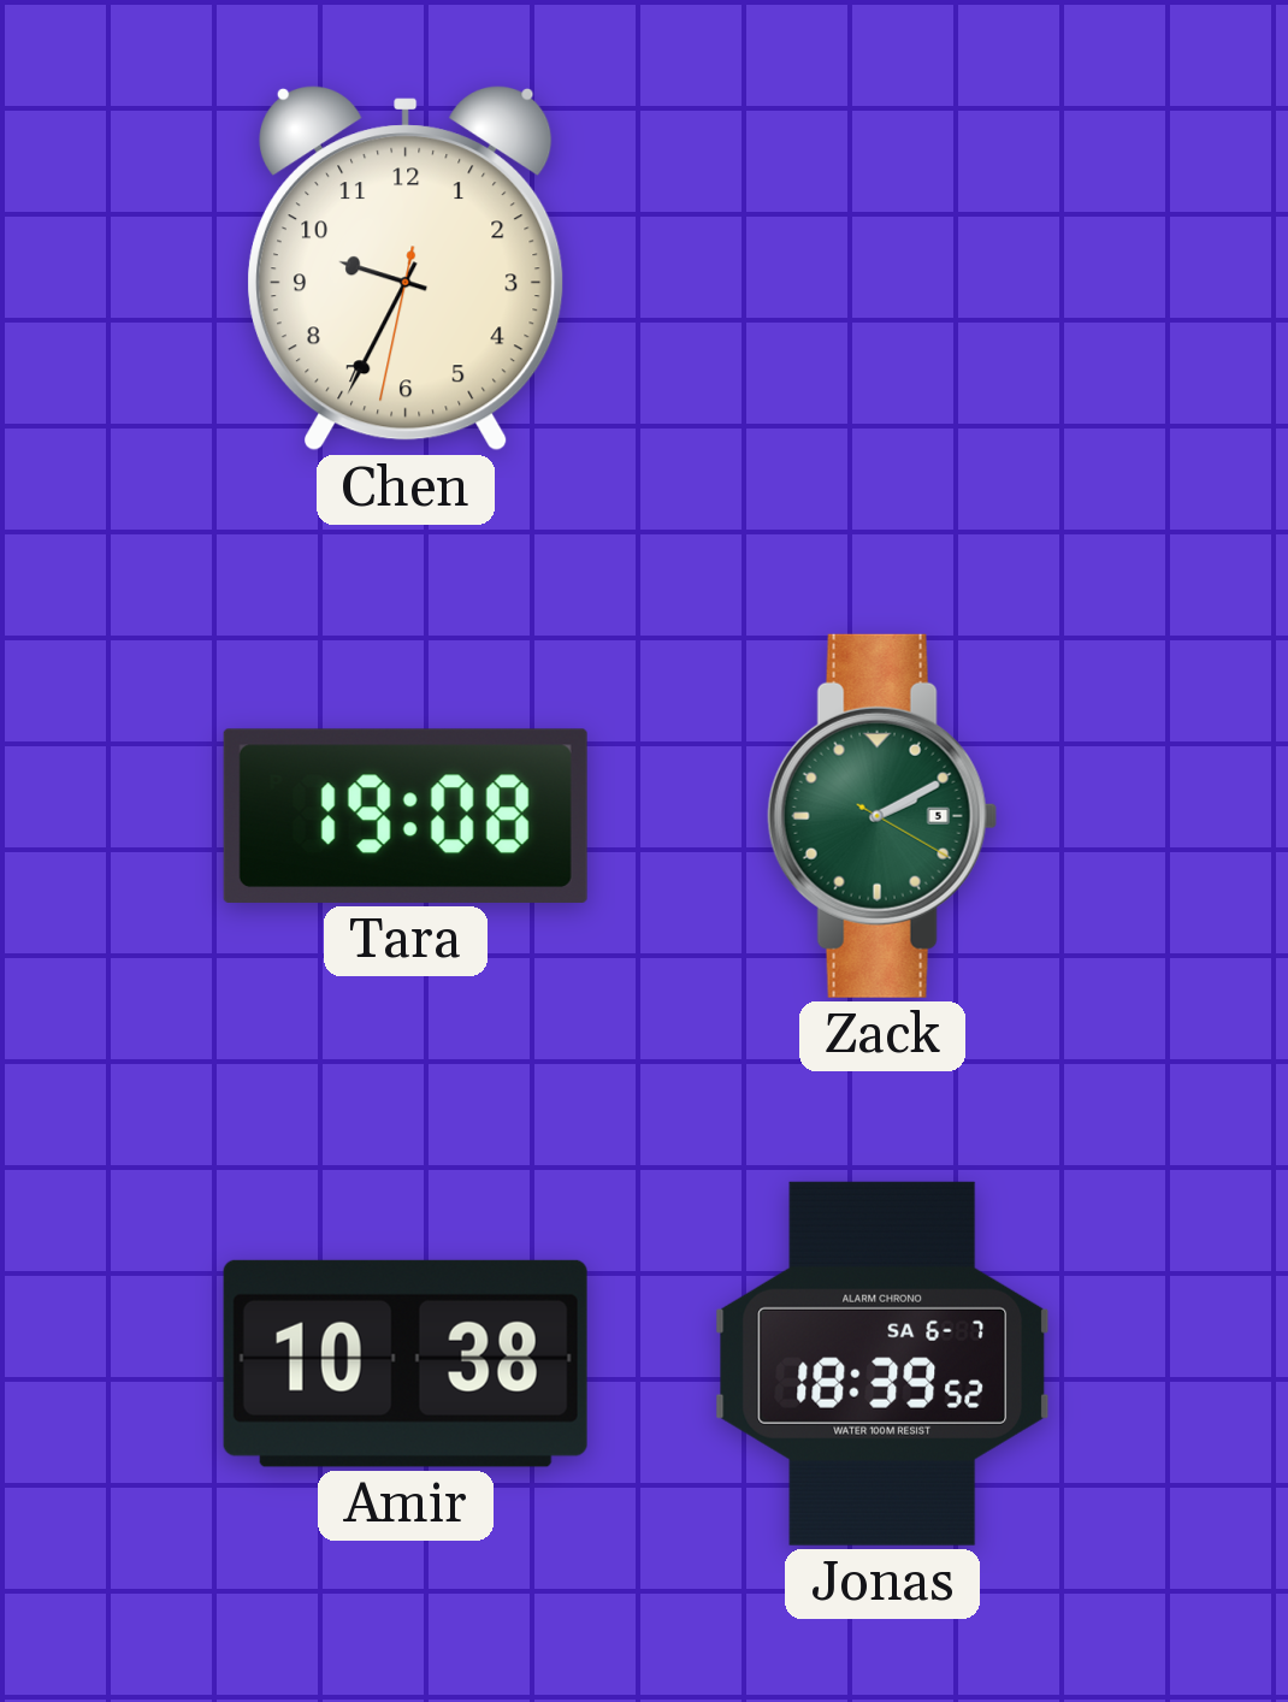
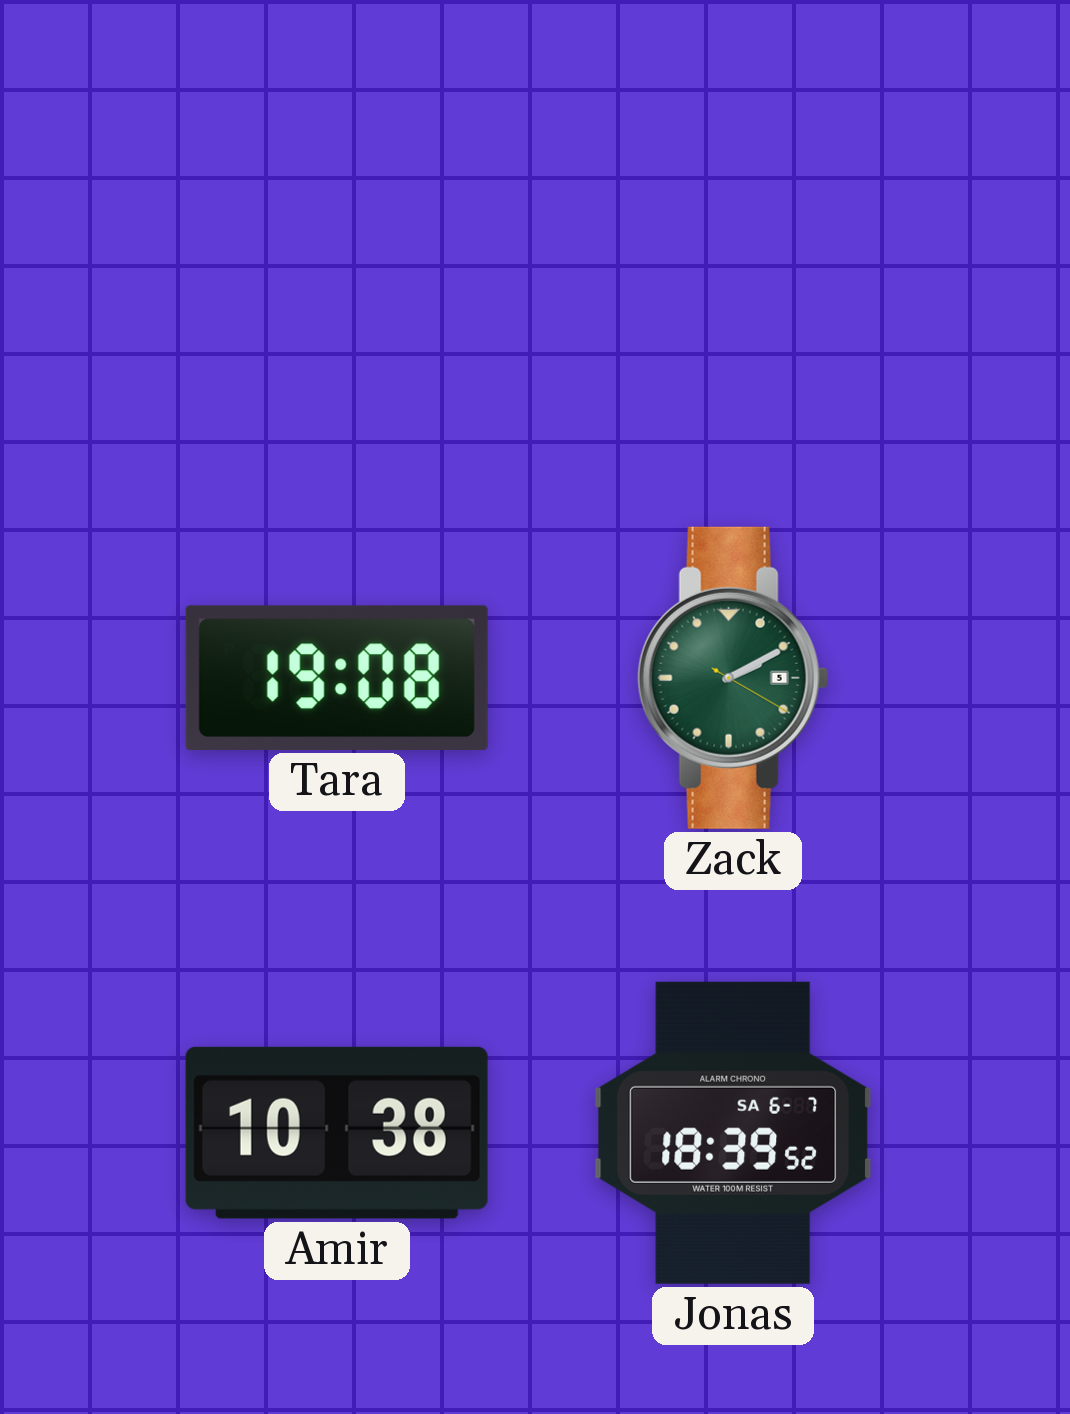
Chen: 9:34 -> none
